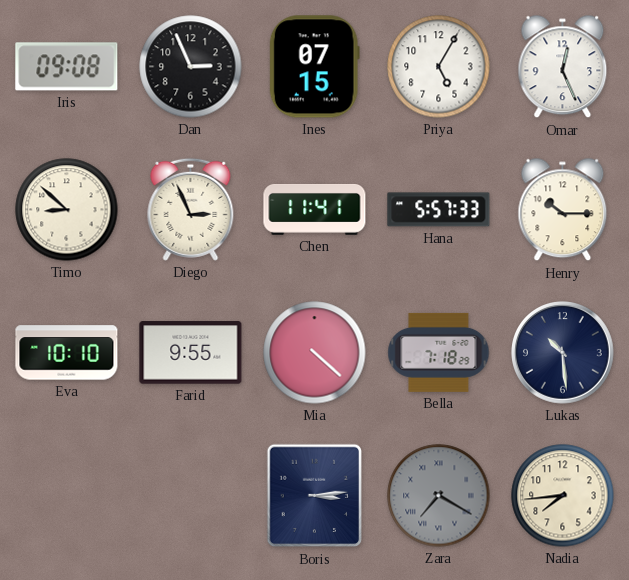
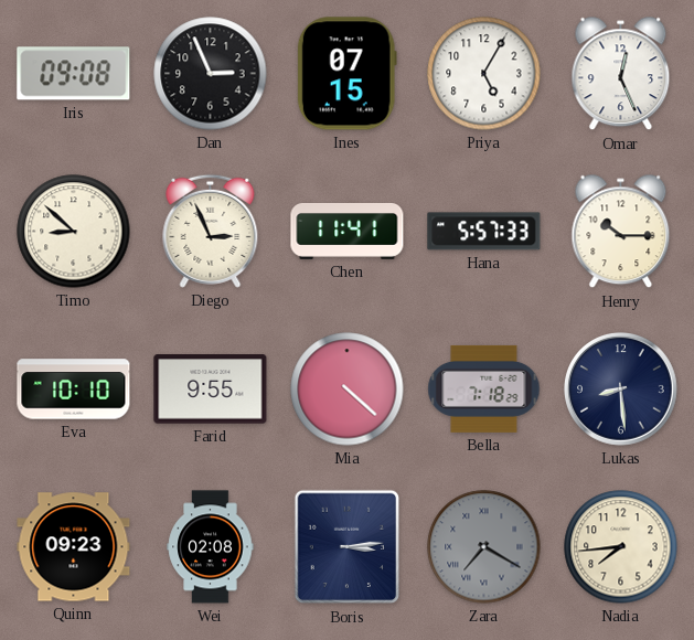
Lukas: 10:29 -> 8:29
Quinn: none -> 09:23
Wei: none -> 02:08
